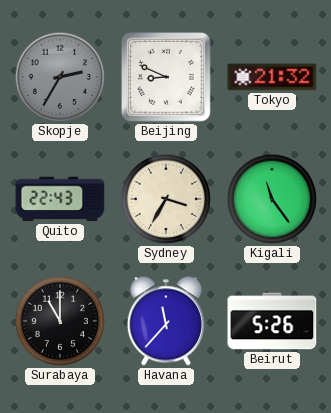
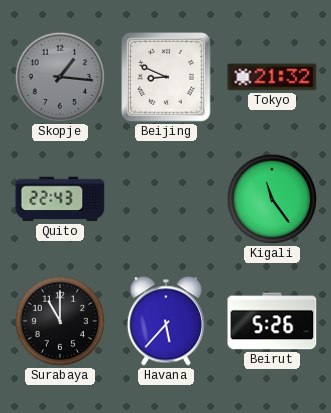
Skopje: 2:35 -> 1:16
Sydney: 3:35 -> none
Havana: 11:37 -> 5:37
